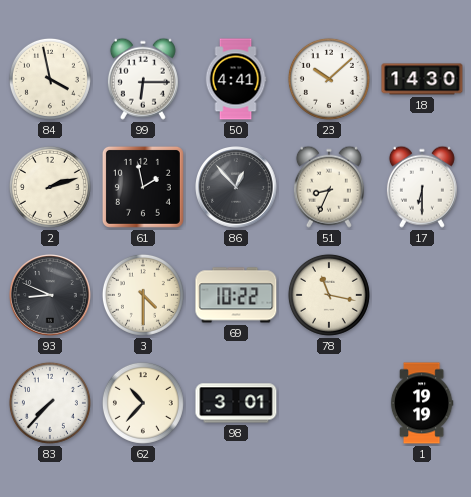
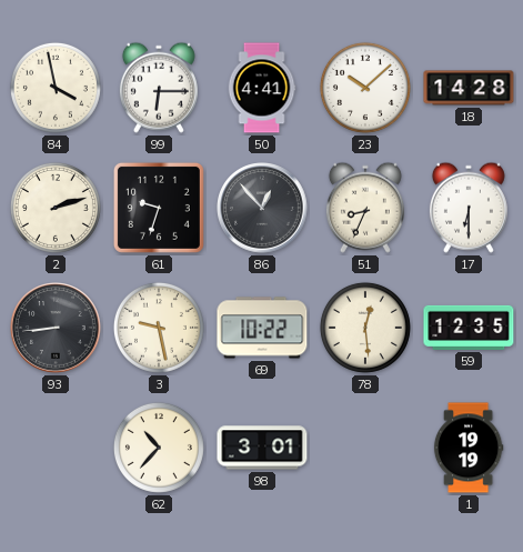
18: 14:30 -> 14:28
61: 1:58 -> 9:33
93: 8:49 -> 8:44
3: 4:30 -> 9:28
78: 11:17 -> 12:29
59: none -> 12:35
83: 7:37 -> none
